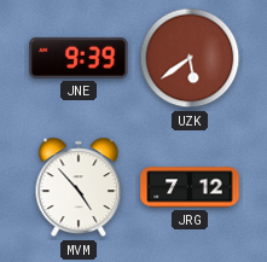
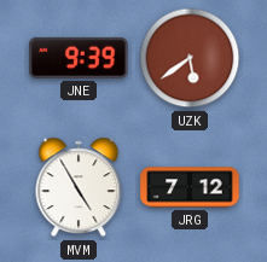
MVM: 4:53 -> 4:55
